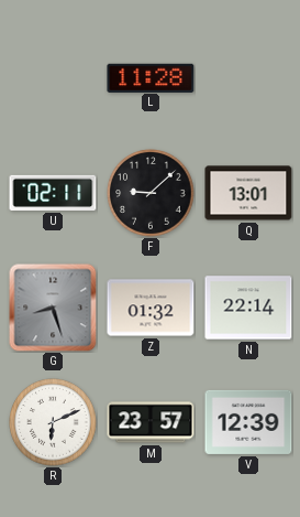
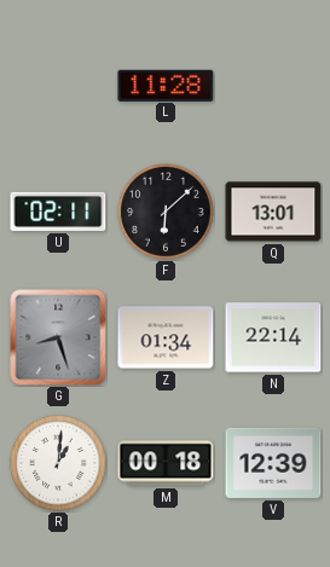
F: 9:08 -> 6:08
Z: 01:32 -> 01:34
R: 6:11 -> 1:01
M: 23:57 -> 00:18
